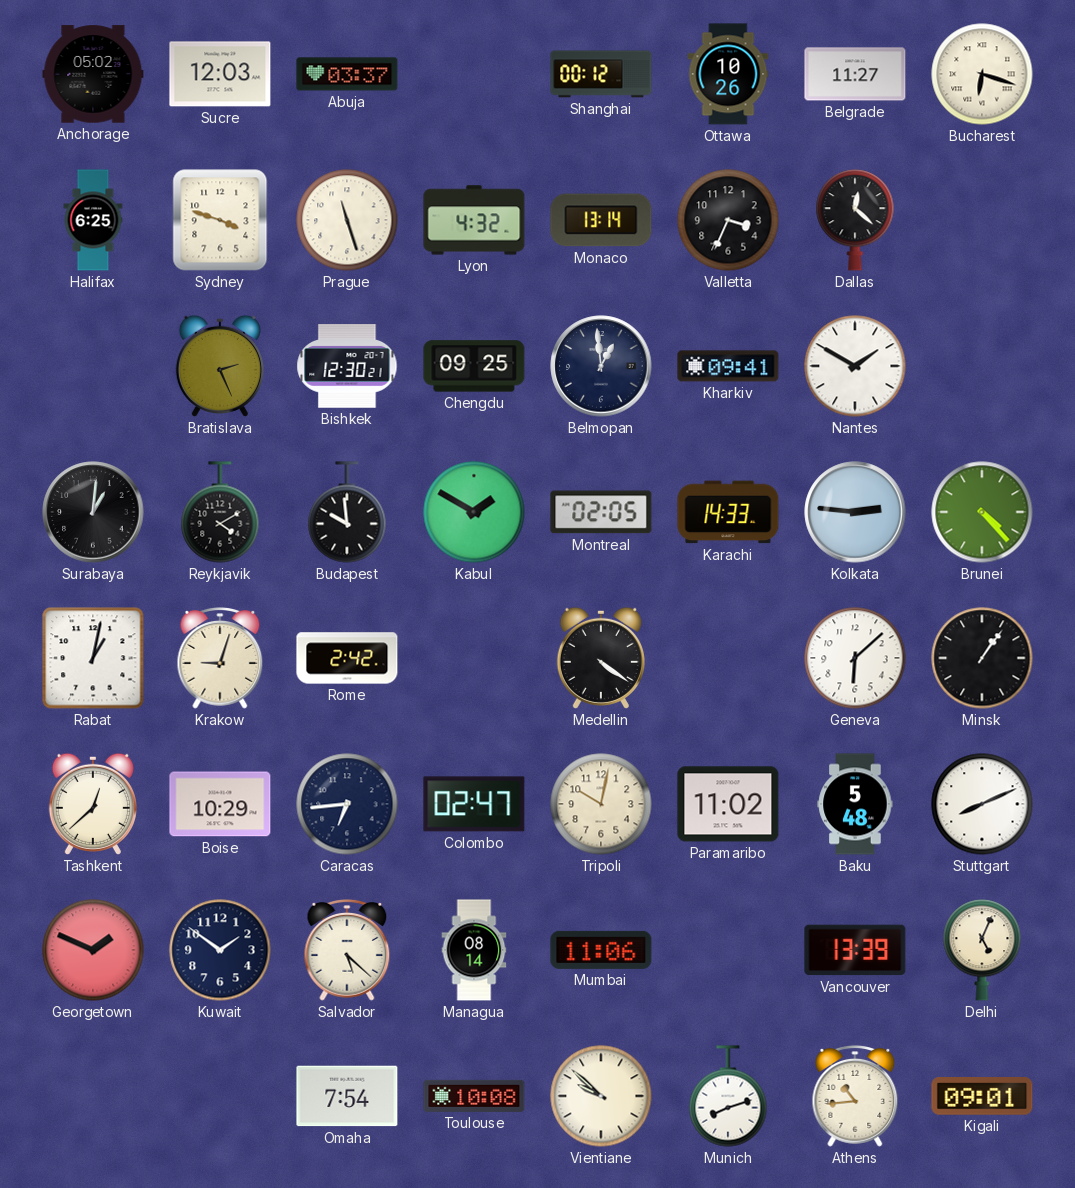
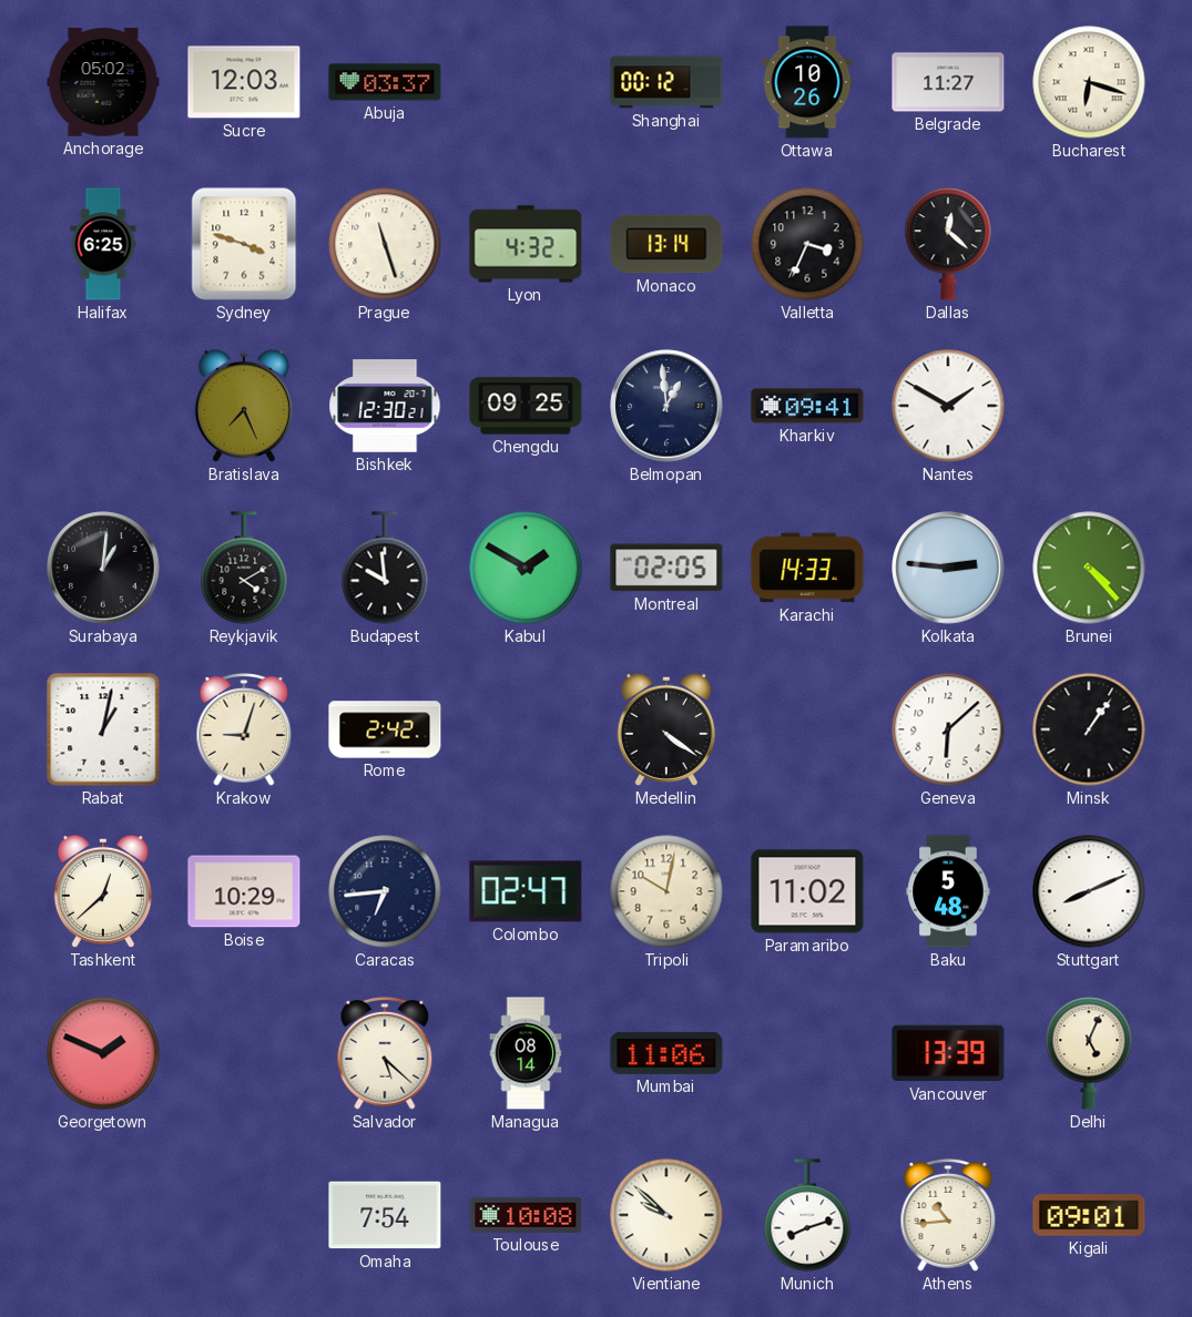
Bratislava: 2:26 -> 7:26
Kuwait: 1:51 -> none
